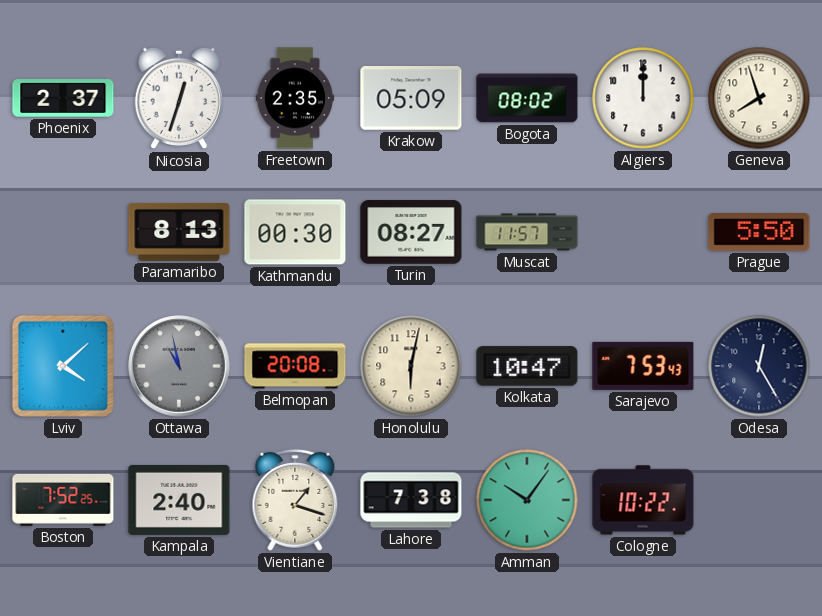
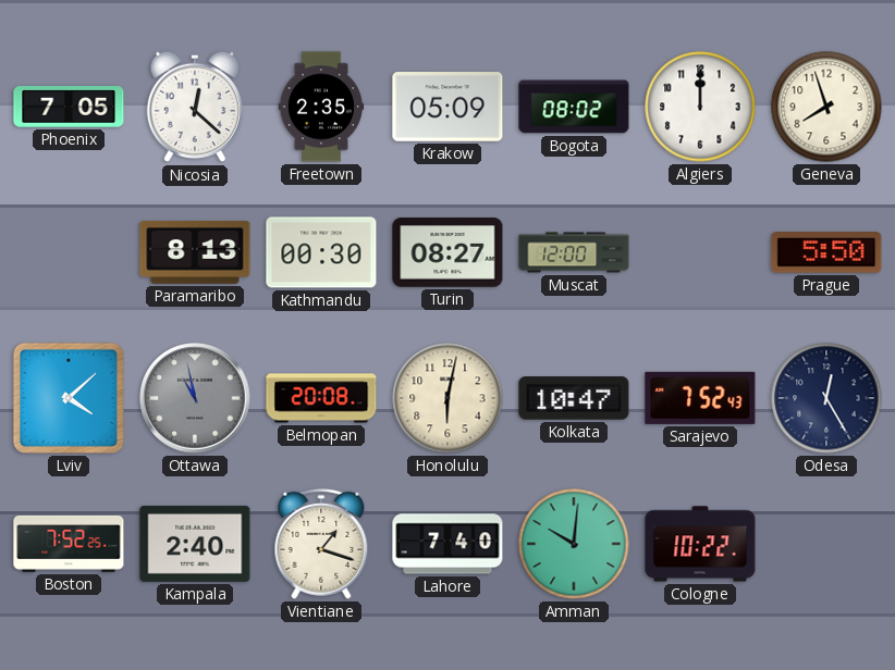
Phoenix: 2:37 -> 7:05
Nicosia: 12:33 -> 12:22
Muscat: 11:57 -> 12:00
Sarajevo: 7:53 -> 7:52
Lahore: 7:38 -> 7:40
Amman: 10:06 -> 10:01
